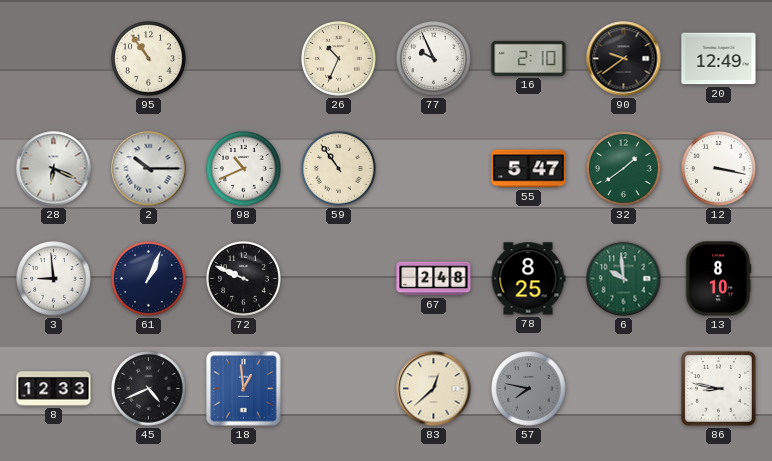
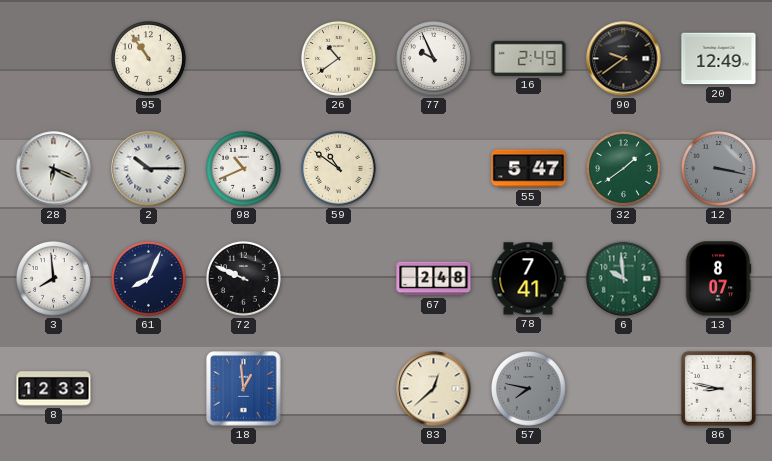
26: 10:34 -> 10:39
16: 2:10 -> 2:49
59: 10:54 -> 10:51
12 dial: white -> grey
3: 8:59 -> 7:59
61: 1:04 -> 8:04
78: 8:25 -> 7:41
13: 8:10 -> 8:07
45: 4:41 -> none
